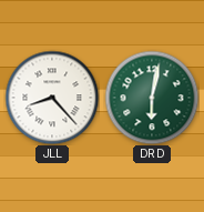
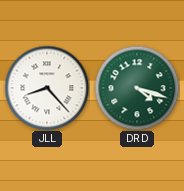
DRD: 6:02 -> 4:18
